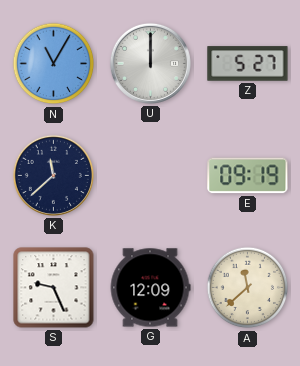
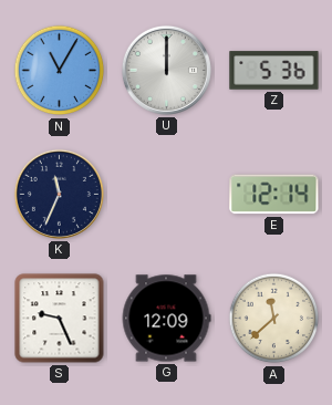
Z: 5:27 -> 5:36
K: 11:38 -> 11:34
E: 09:19 -> 12:14
